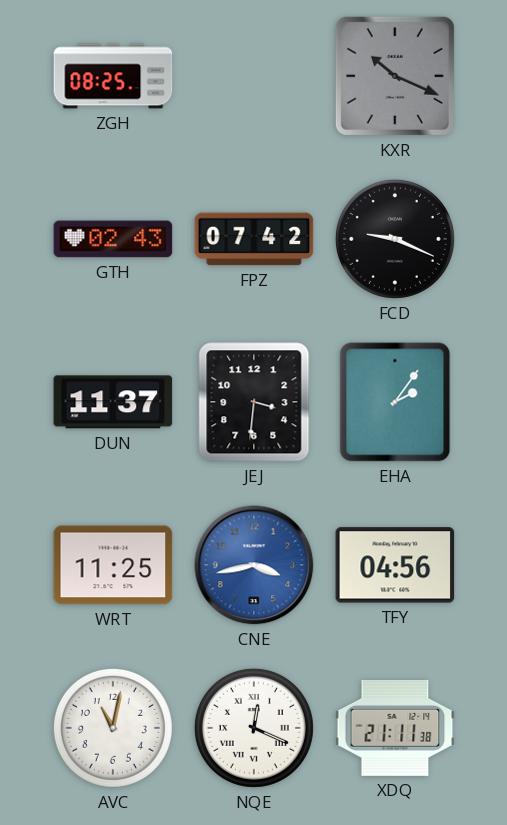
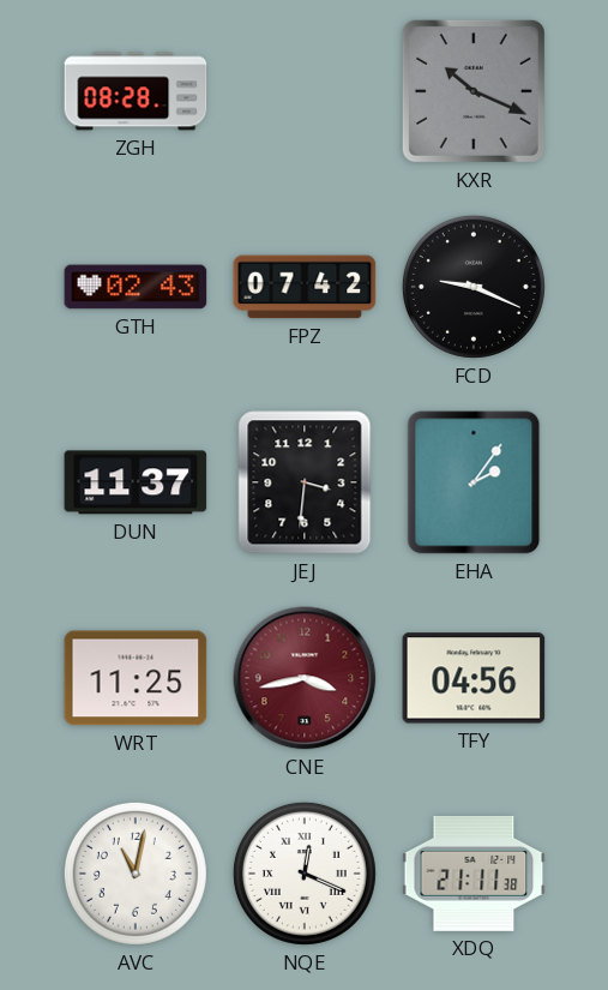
ZGH: 08:25 -> 08:28
CNE dial: blue -> burgundy
